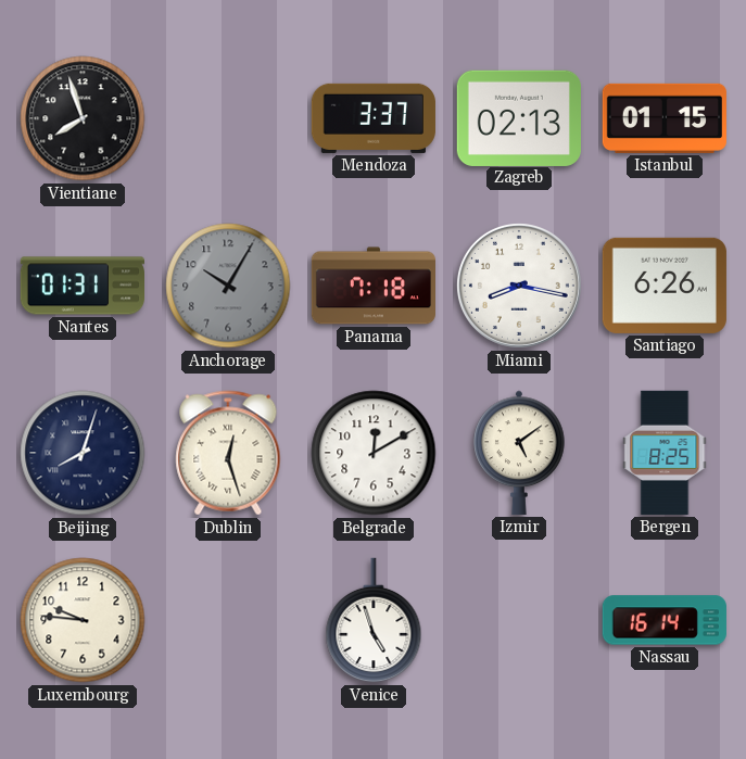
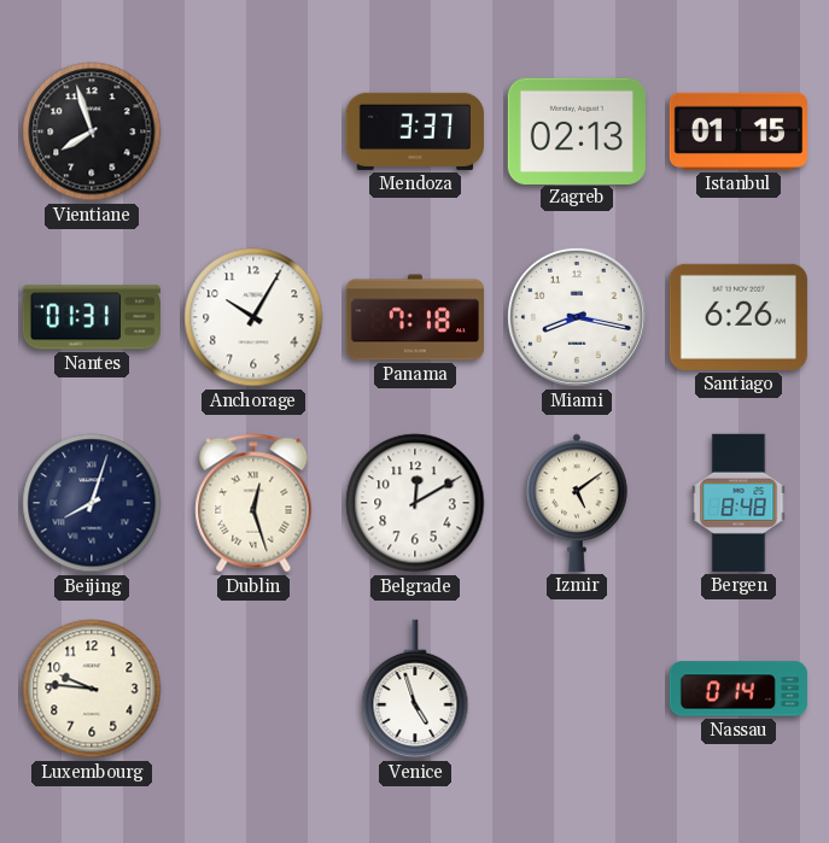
Anchorage dial: grey -> white
Bergen: 8:25 -> 8:48
Nassau: 16:14 -> 0:14
